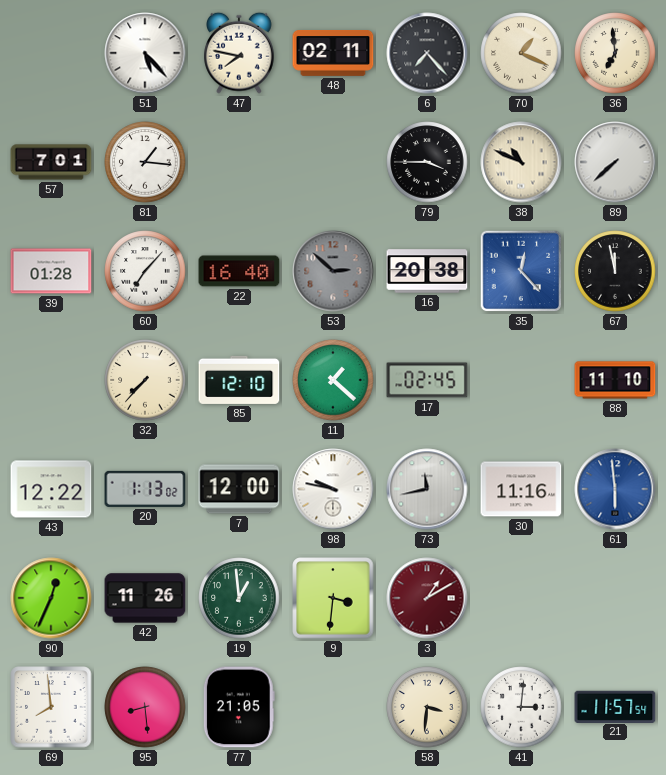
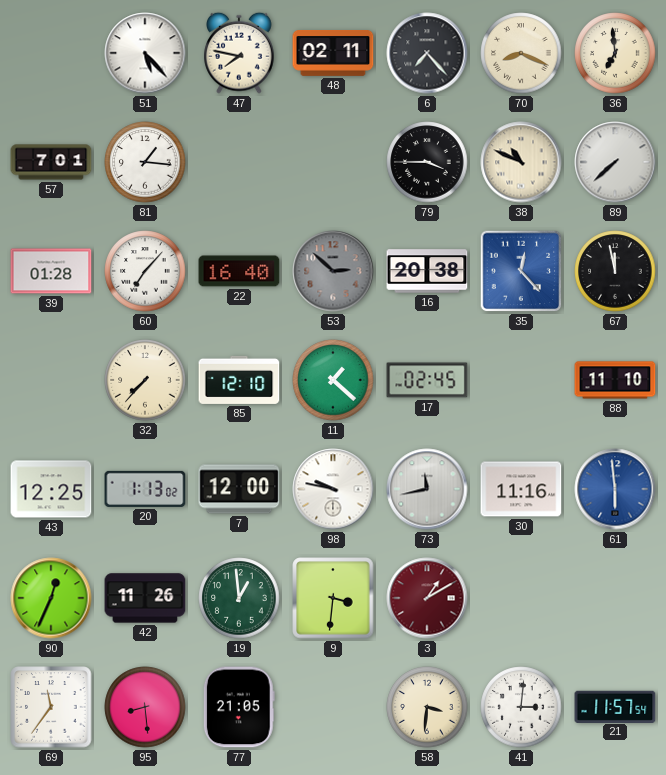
70: 1:19 -> 8:19
43: 12:22 -> 12:25
69: 7:59 -> 11:36
